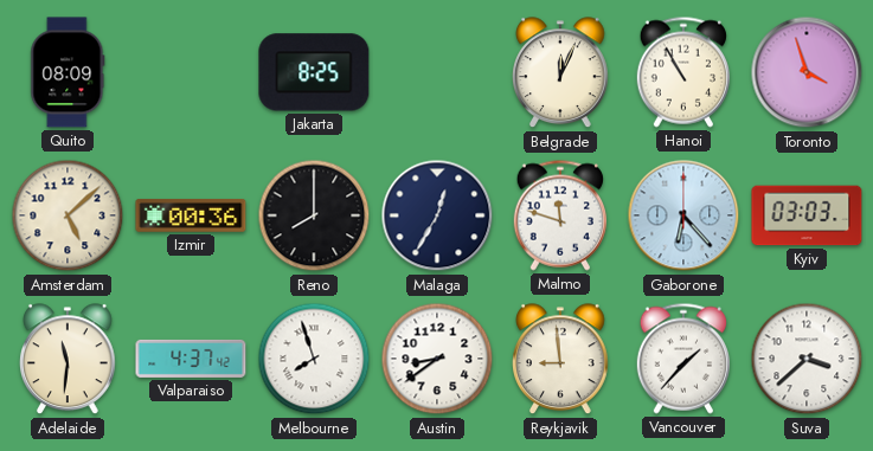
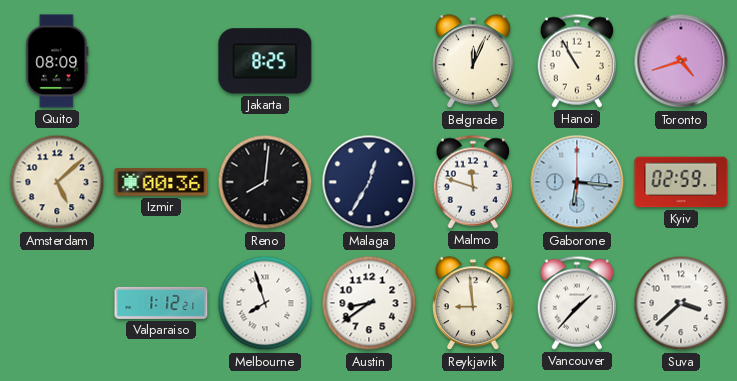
Toronto: 3:57 -> 4:42
Reno: 8:00 -> 8:01
Gaborone: 6:23 -> 6:16
Kyiv: 03:03 -> 02:59
Adelaide: 11:31 -> none
Valparaiso: 4:37 -> 1:12
